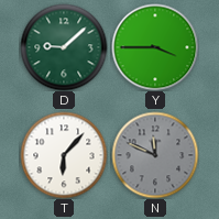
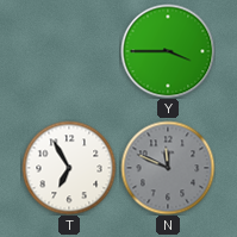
D: 9:08 -> none
T: 6:07 -> 6:55
